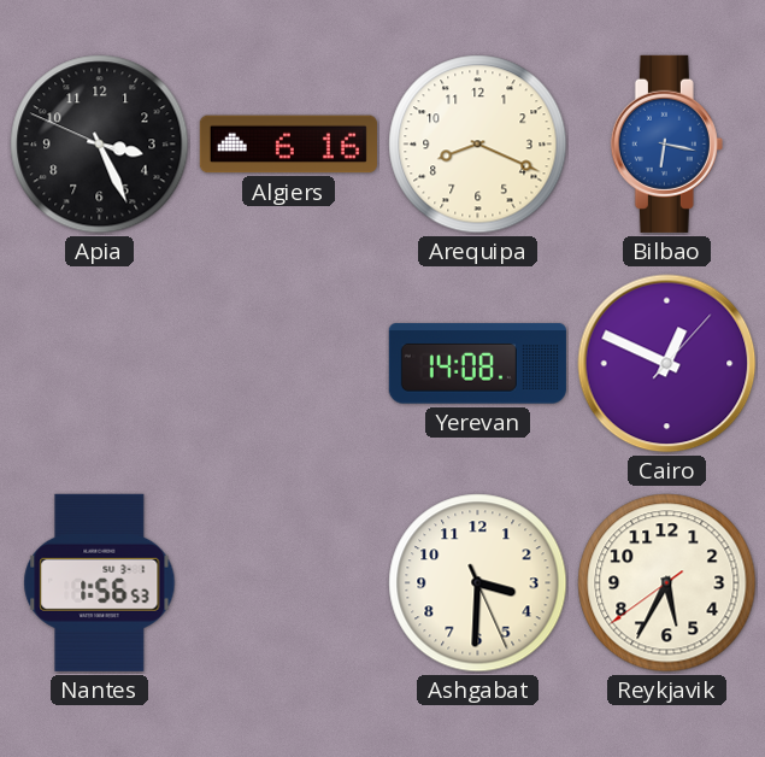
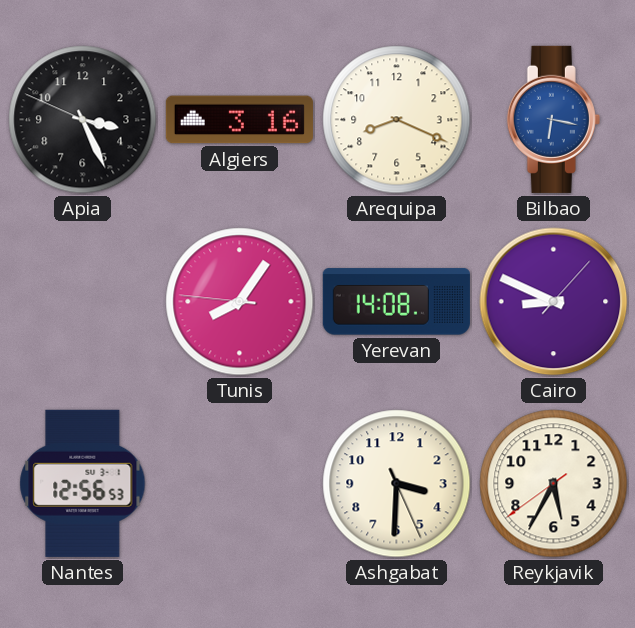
Algiers: 6:16 -> 3:16
Tunis: none -> 8:05
Cairo: 12:49 -> 8:49
Nantes: 1:56 -> 12:56
